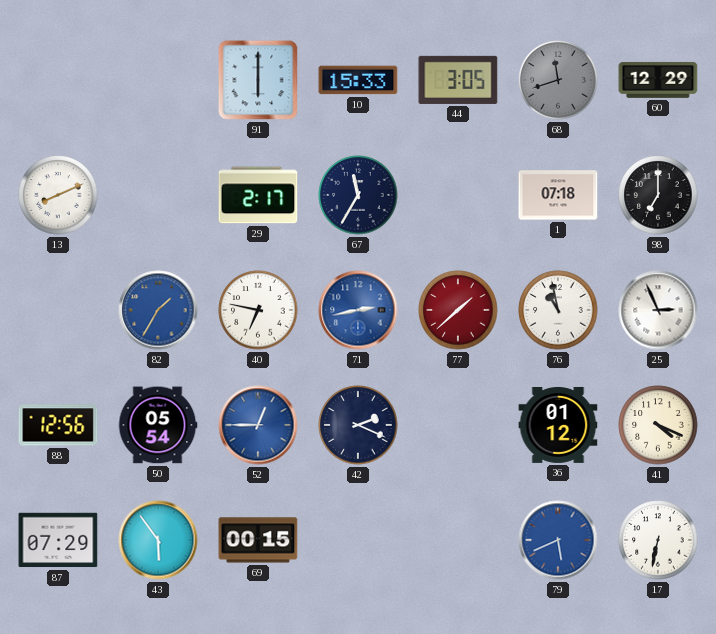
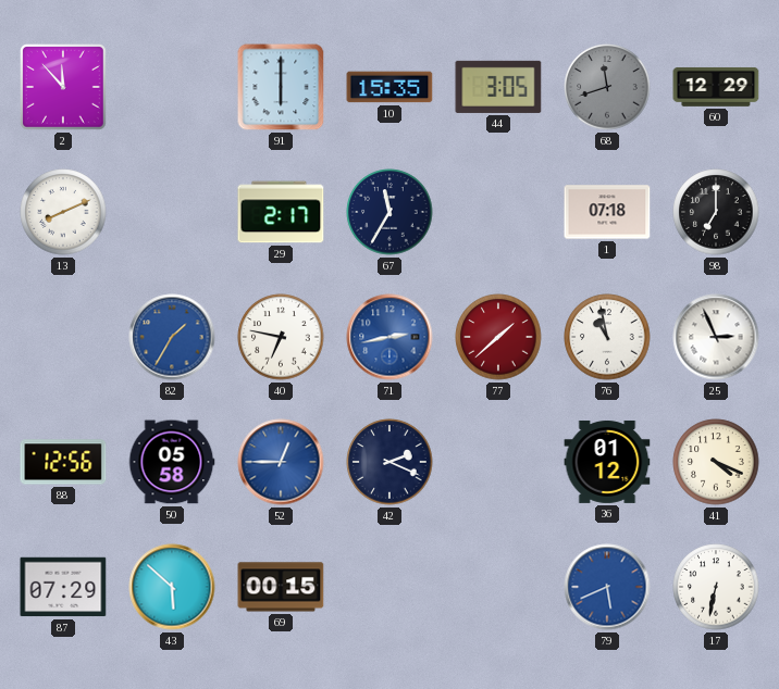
2: none -> 11:53
10: 15:33 -> 15:35
50: 05:54 -> 05:58
43: 5:54 -> 5:52
